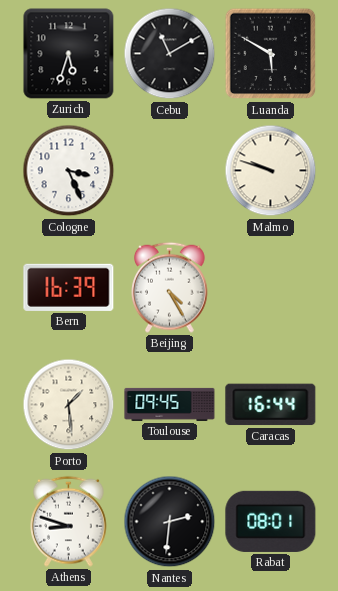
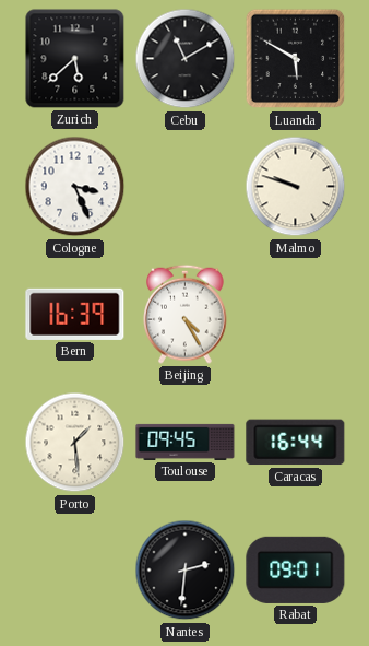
Zurich: 5:33 -> 5:38
Athens: 8:48 -> none
Rabat: 08:01 -> 09:01
